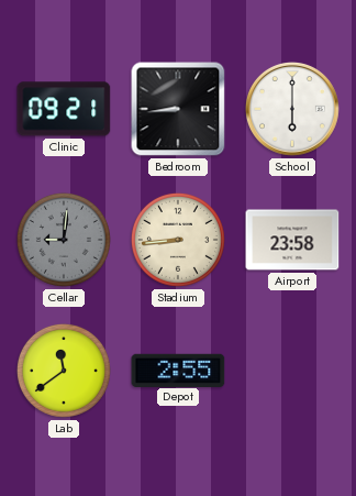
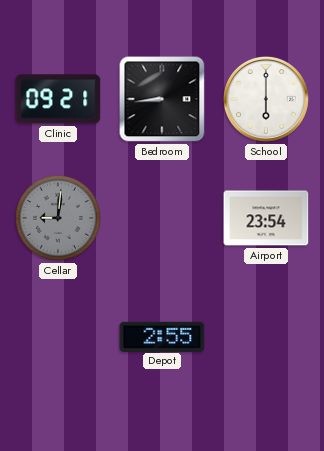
Stadium: 8:44 -> none
Airport: 23:58 -> 23:54
Lab: 11:39 -> none
